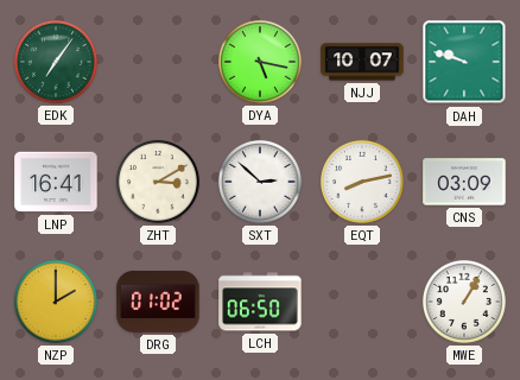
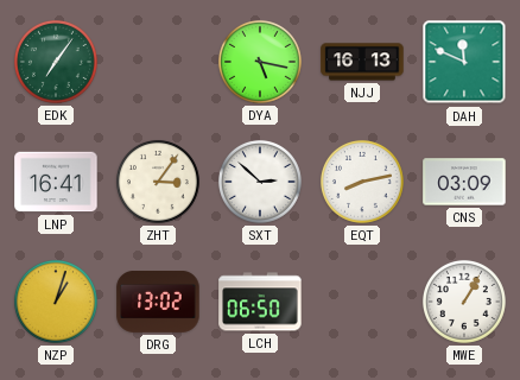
NJJ: 10:07 -> 16:13
DAH: 9:48 -> 11:49
ZHT: 3:10 -> 3:06
NZP: 2:00 -> 1:03
DRG: 01:02 -> 13:02
